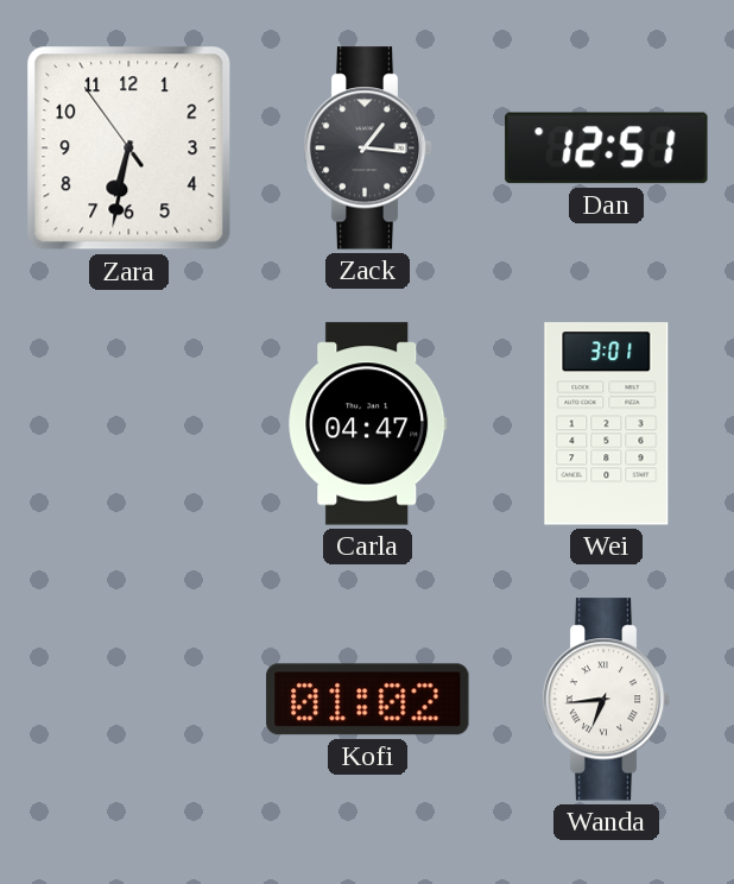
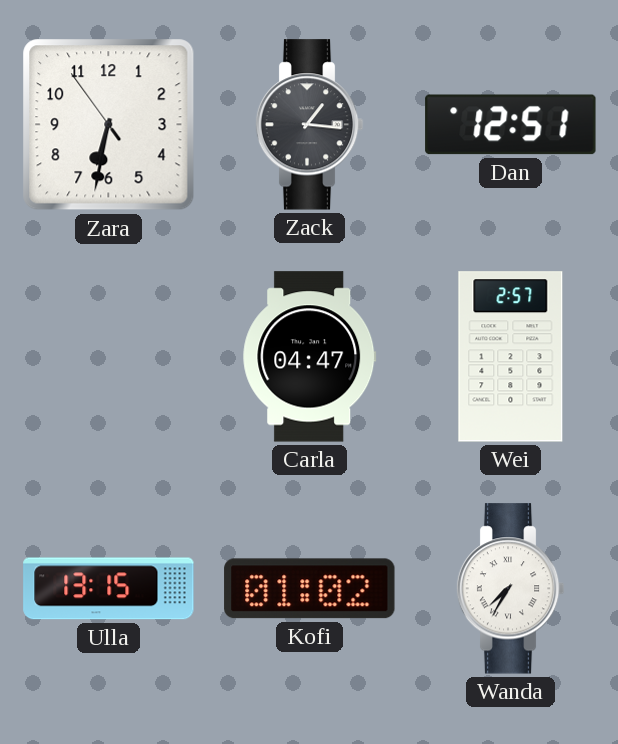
Wei: 3:01 -> 2:57
Ulla: none -> 13:15
Wanda: 6:44 -> 7:35
